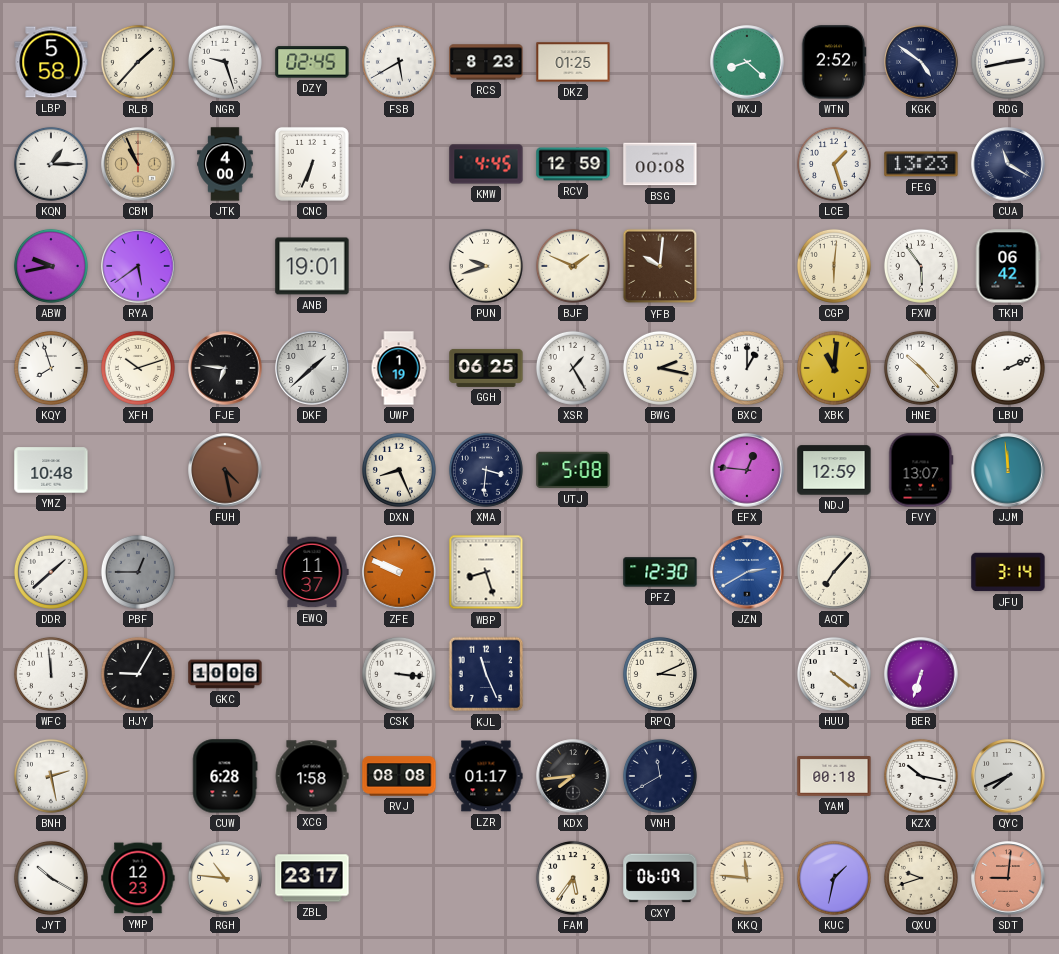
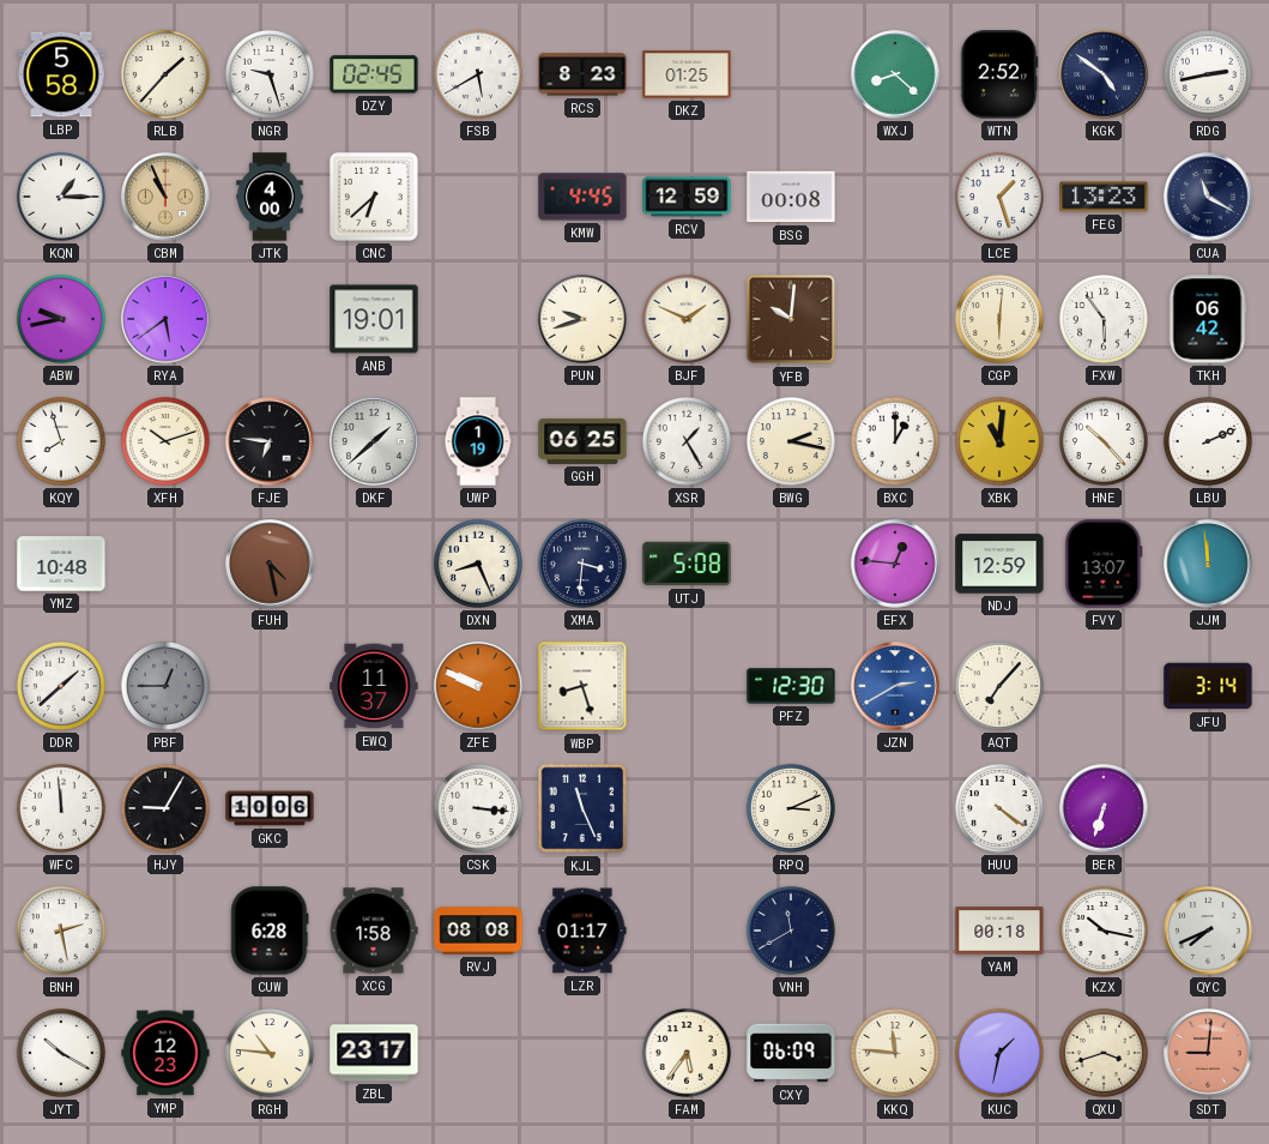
CNC: 6:34 -> 6:38
KDX: 7:44 -> none
QXU: 9:42 -> 3:42
